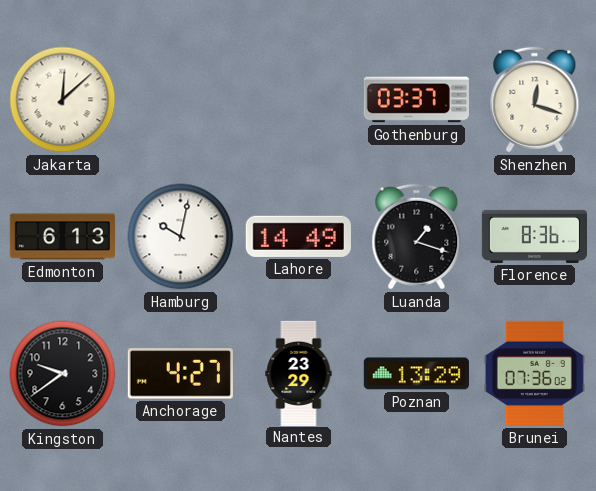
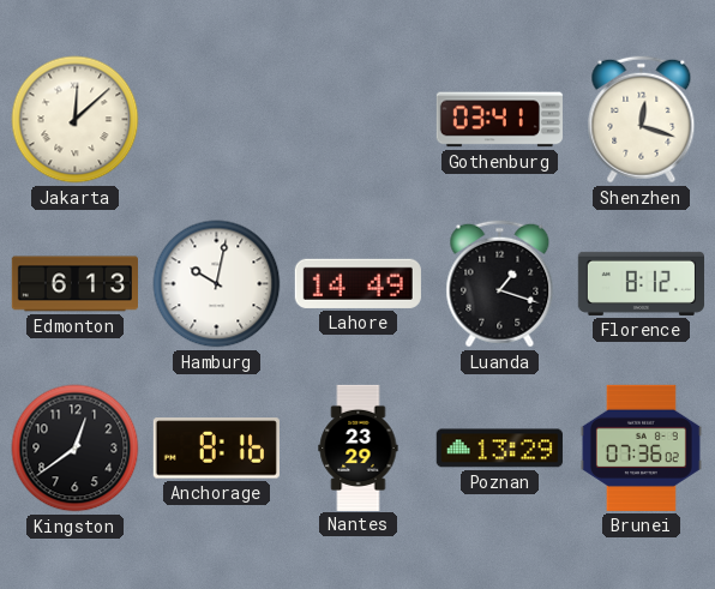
Gothenburg: 03:37 -> 03:41
Florence: 8:36 -> 8:12
Kingston: 9:39 -> 12:39
Anchorage: 4:27 -> 8:16
